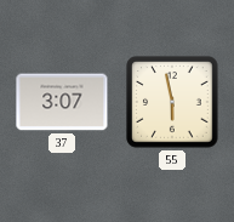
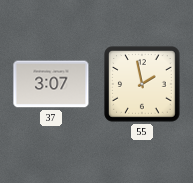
55: 5:58 -> 1:58
